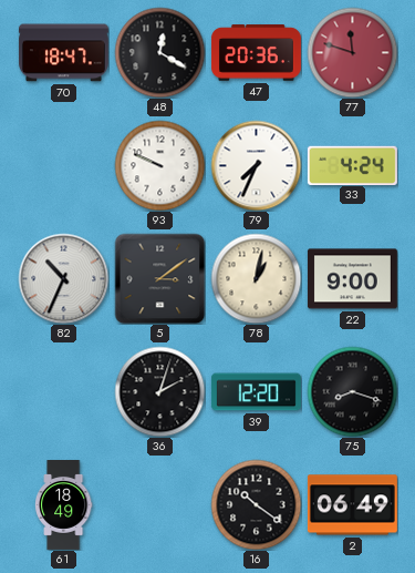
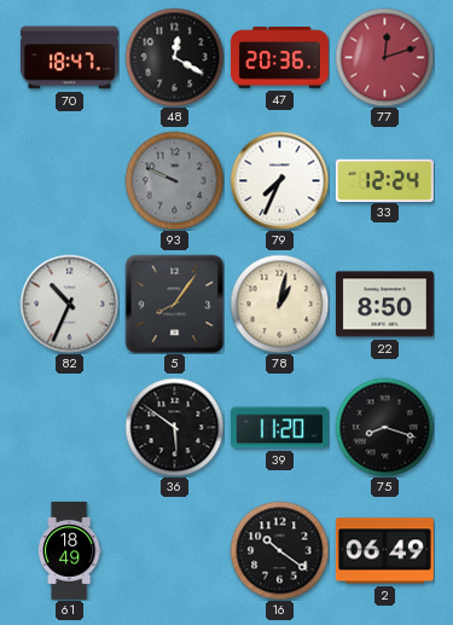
77: 11:48 -> 12:12
93 dial: white -> grey
33: 4:24 -> 12:24
5: 3:09 -> 8:06
22: 9:00 -> 8:50
36: 2:03 -> 5:51
39: 12:20 -> 11:20
